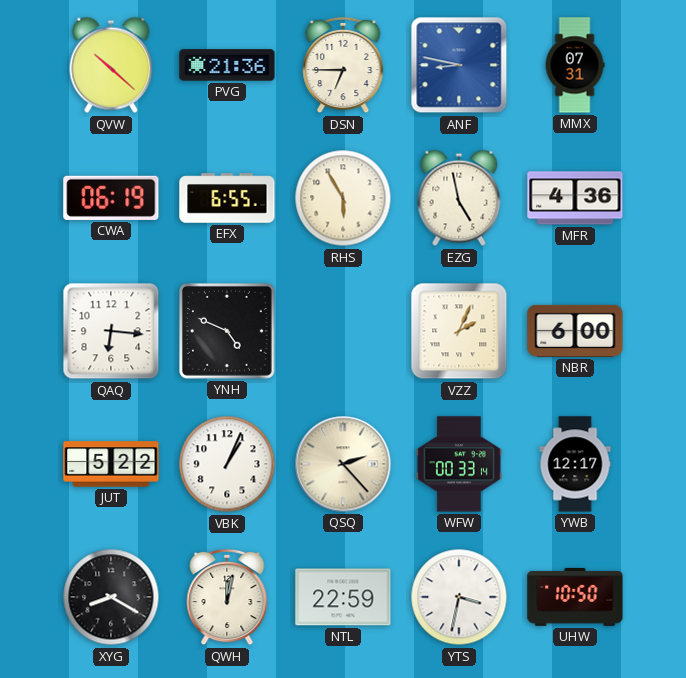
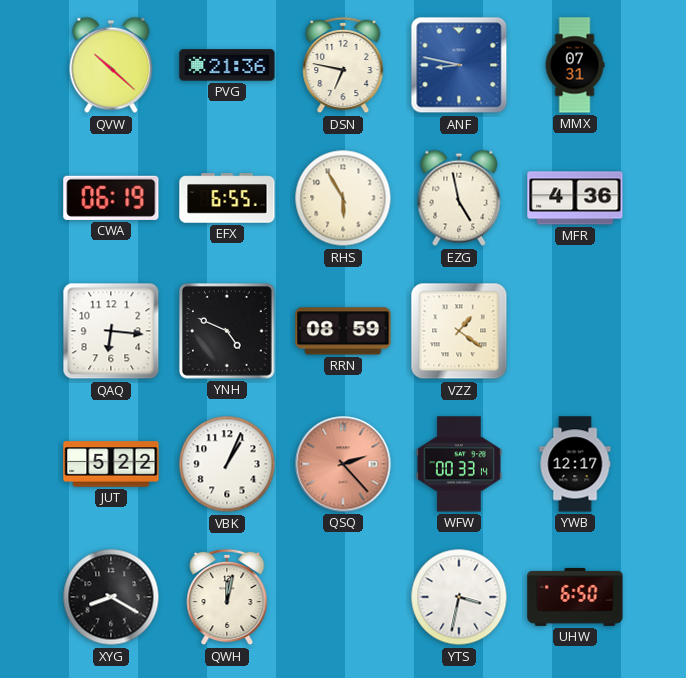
DSN: 6:45 -> 6:47
RRN: none -> 08:59
VZZ: 2:04 -> 1:21
NBR: 6:00 -> none
QSQ dial: cream -> salmon
NTL: 22:59 -> none
UHW: 10:50 -> 6:50
